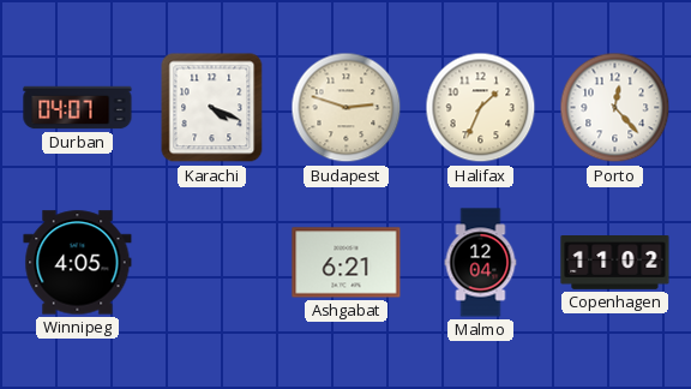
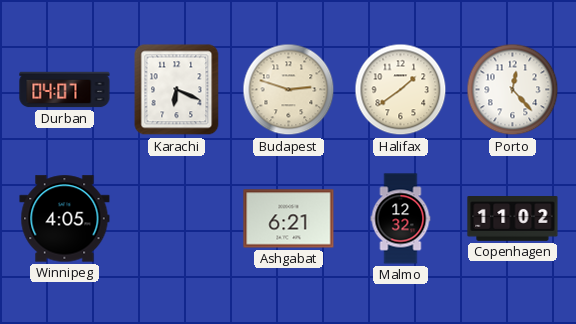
Karachi: 4:19 -> 6:19
Halifax: 1:34 -> 1:39
Malmo: 12:04 -> 12:32
